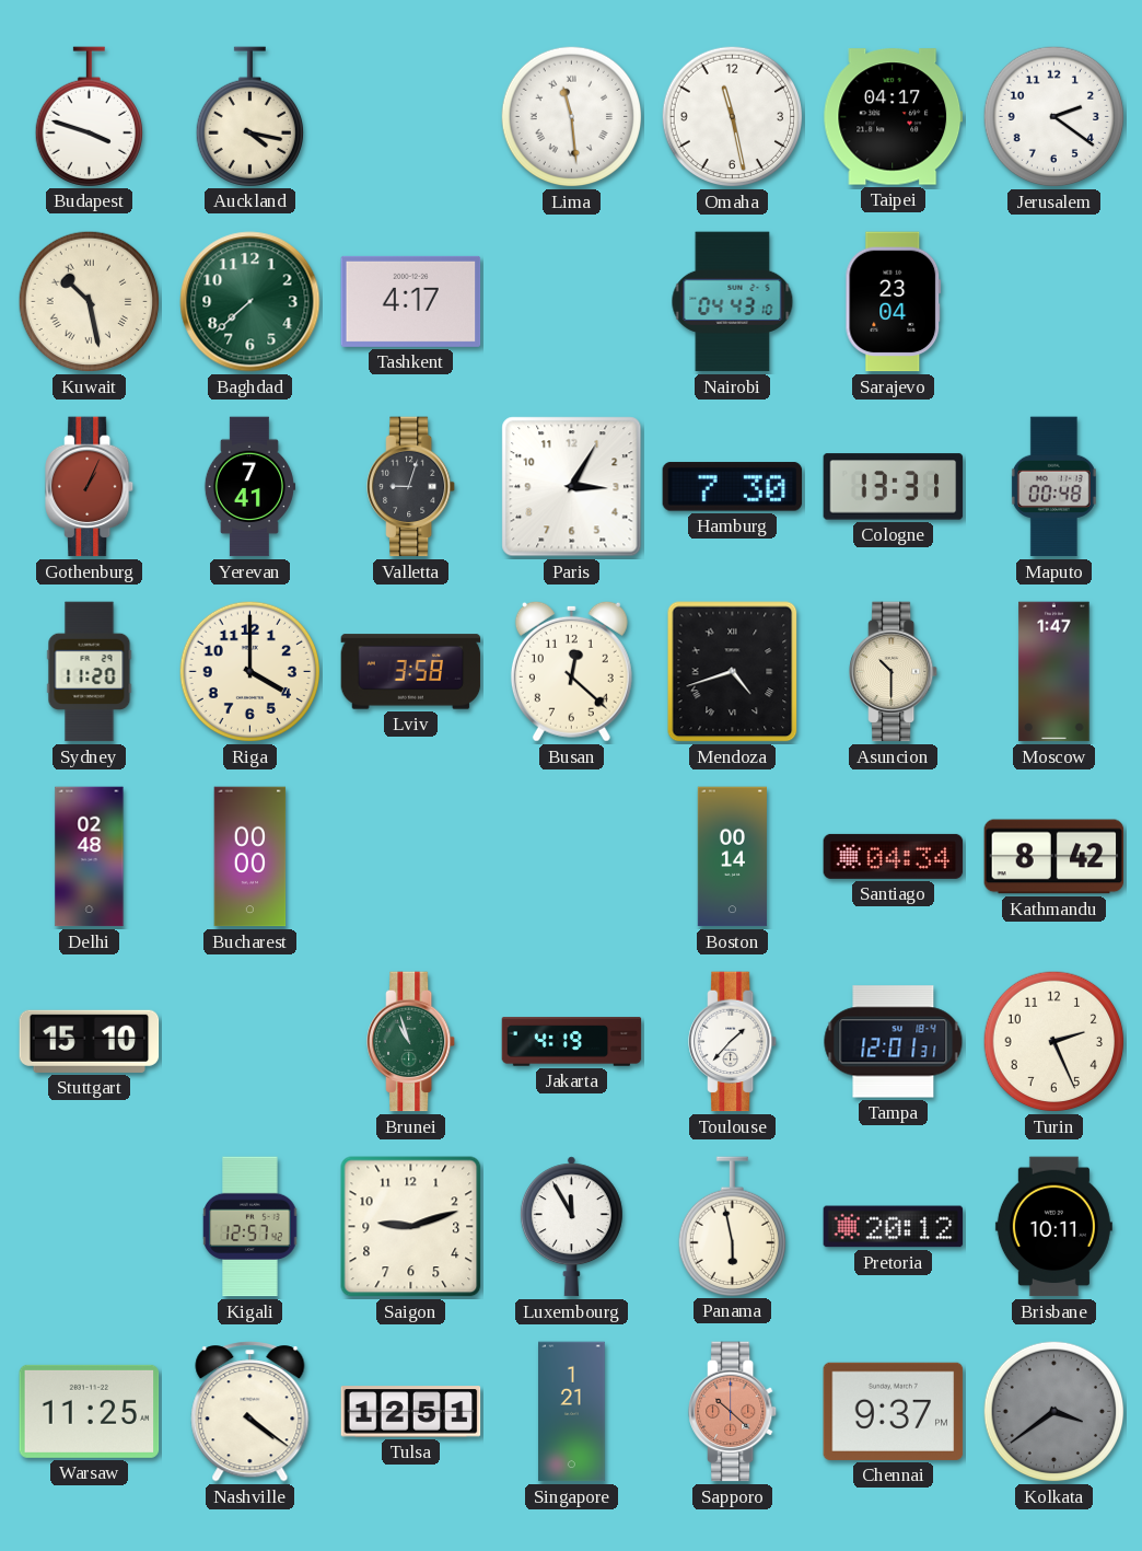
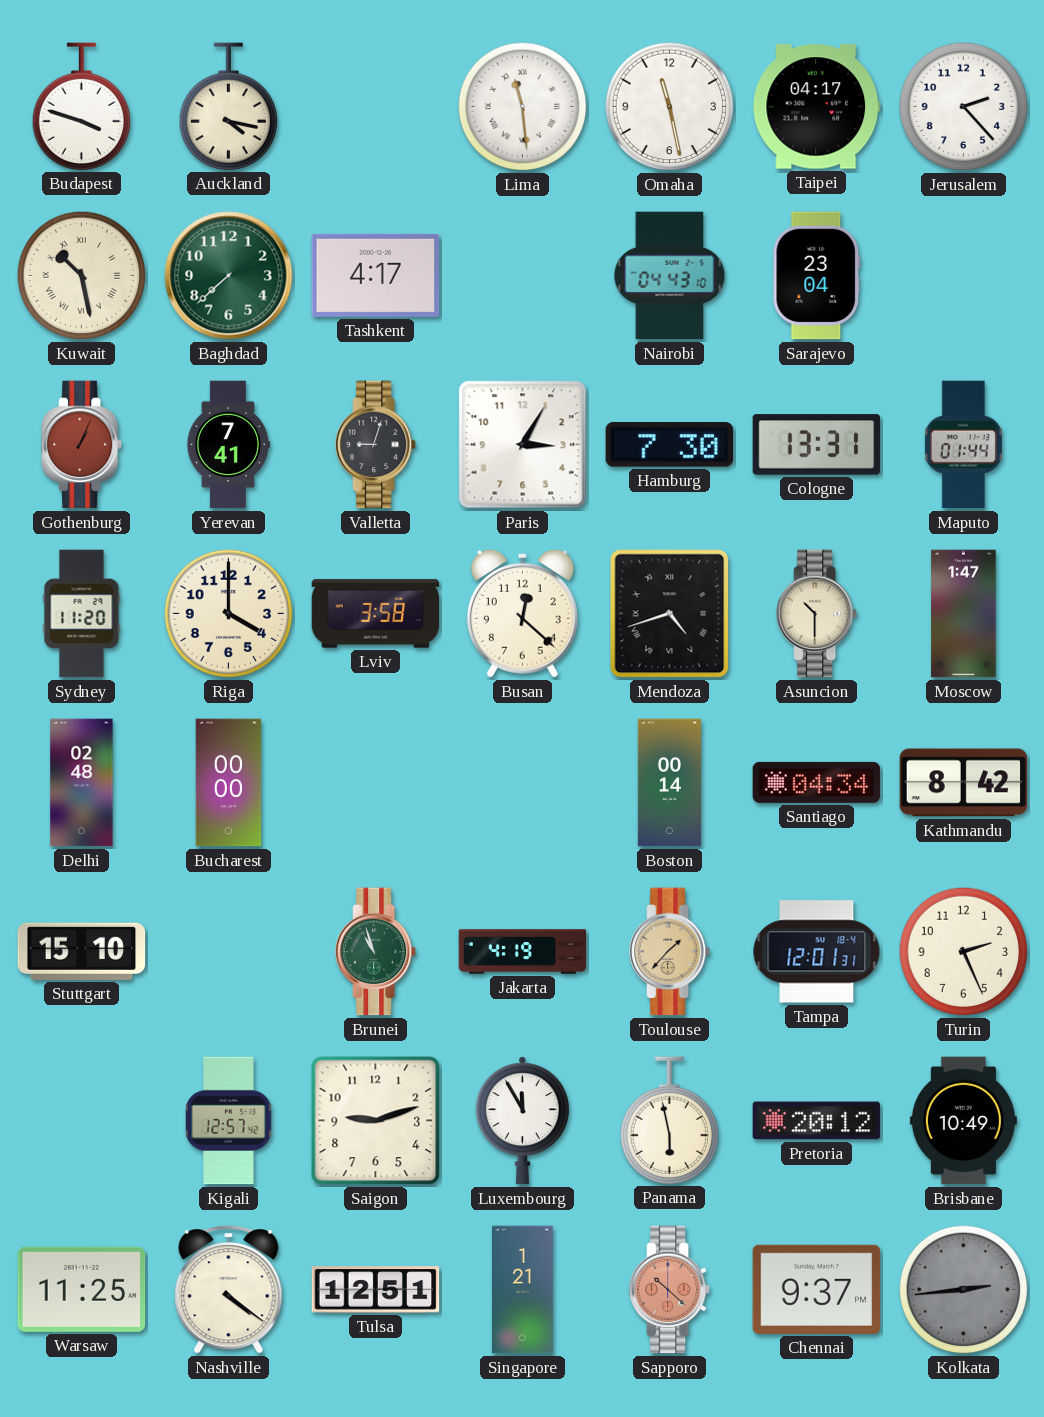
Jerusalem: 2:21 -> 2:23
Maputo: 00:48 -> 01:44
Toulouse dial: white -> champagne
Brisbane: 10:11 -> 10:49
Kolkata: 3:39 -> 2:44
